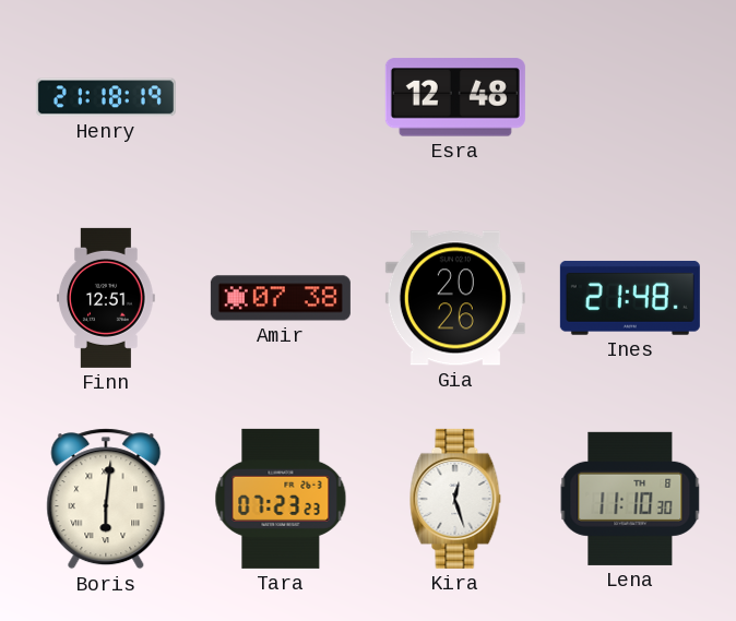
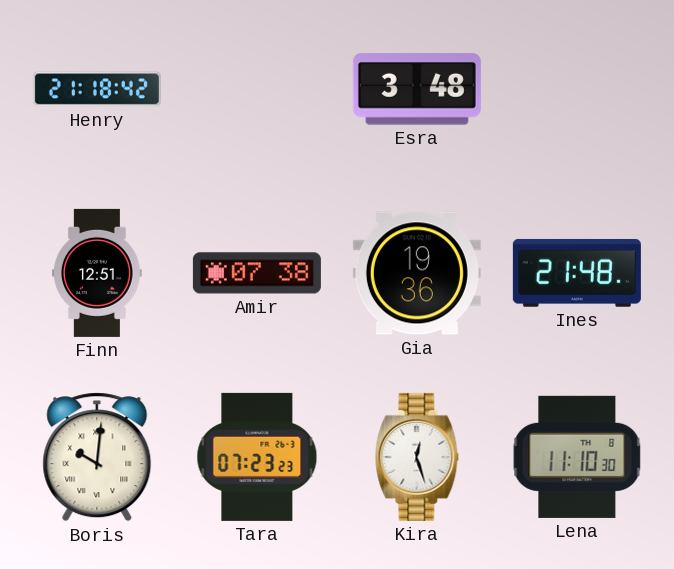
Henry: 21:18:19 -> 21:18:42
Esra: 12:48 -> 3:48
Gia: 20:26 -> 19:36
Boris: 6:01 -> 10:01
